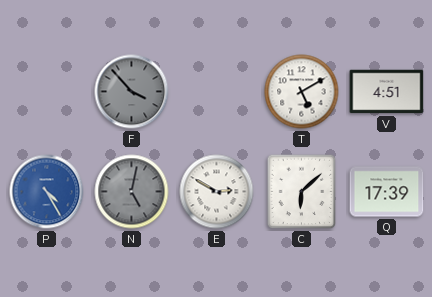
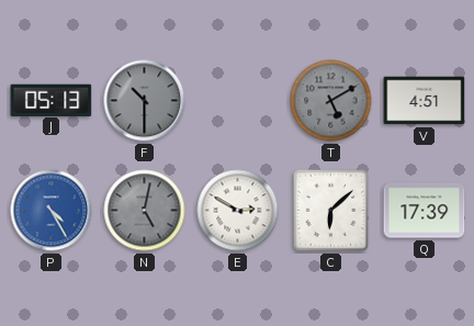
J: none -> 05:13
F: 3:53 -> 10:30
T dial: white -> grey
